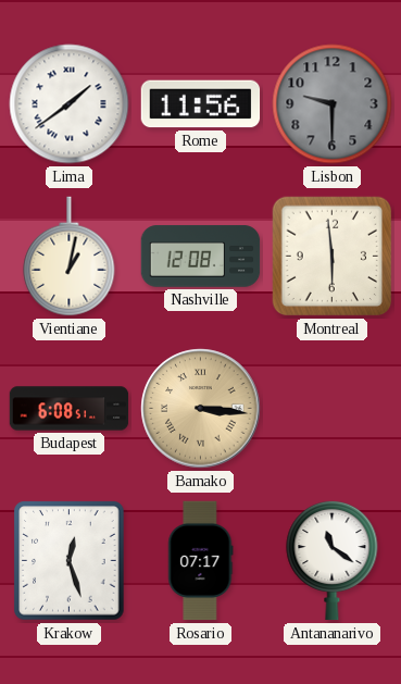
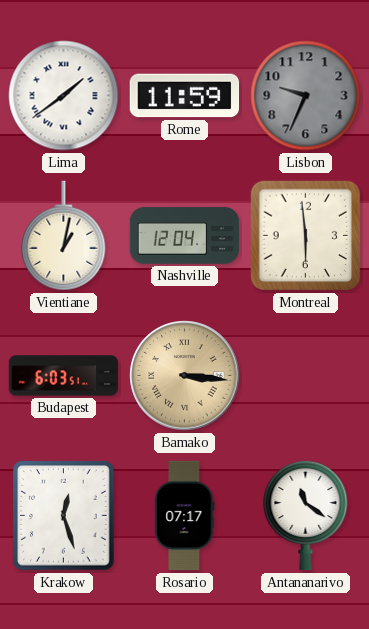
Rome: 11:56 -> 11:59
Lisbon: 9:30 -> 9:34
Nashville: 12:08 -> 12:04
Budapest: 6:08 -> 6:03
